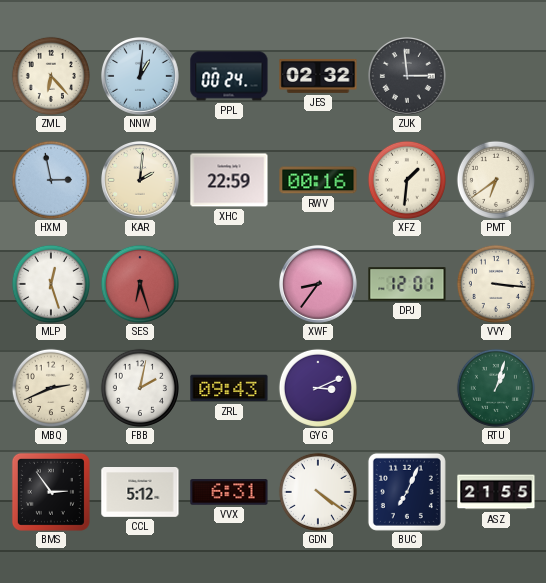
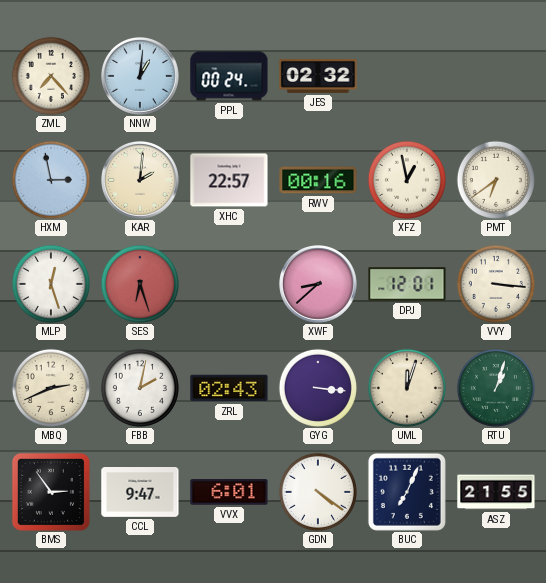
ZML: 6:23 -> 7:23
ZUK: 2:59 -> none
XHC: 22:59 -> 22:57
XFZ: 1:31 -> 12:58
XWF: 8:36 -> 8:38
ZRL: 09:43 -> 02:43
GYG: 3:11 -> 3:16
UML: none -> 12:03
CCL: 5:12 -> 9:47
VVX: 6:31 -> 6:01
